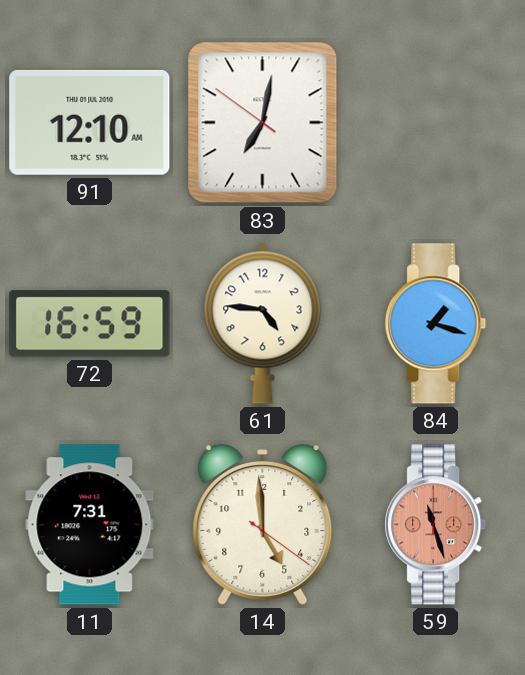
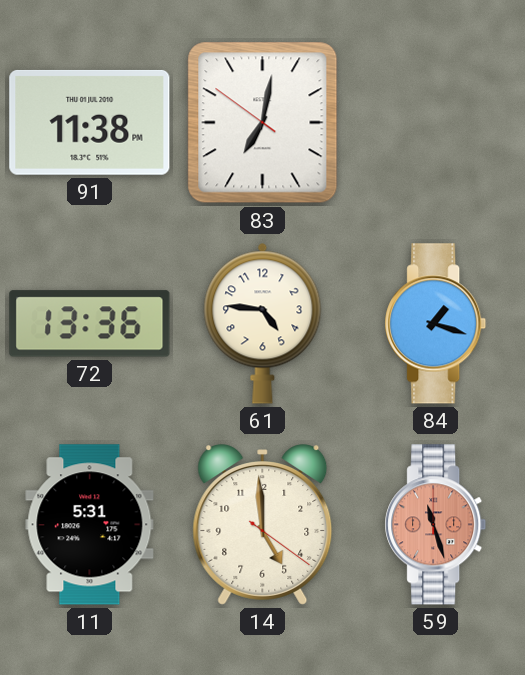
91: 12:10 -> 11:38
72: 16:59 -> 13:36
11: 7:31 -> 5:31
